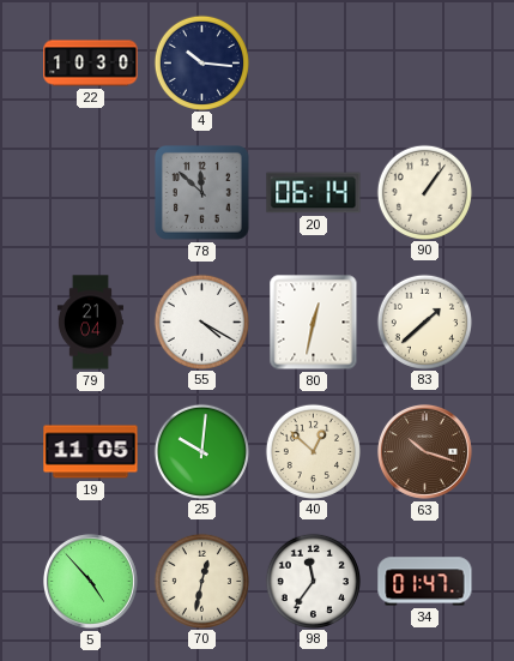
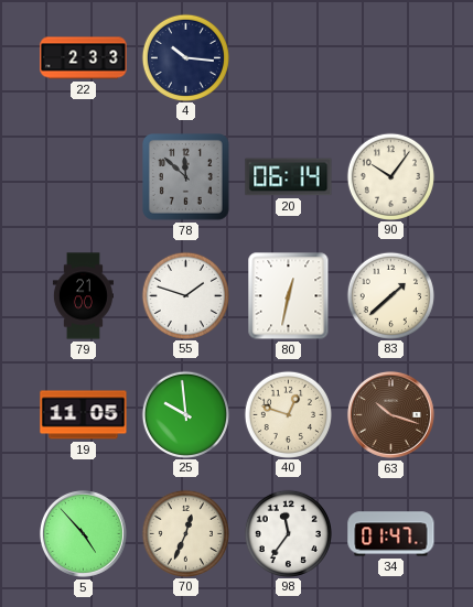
22: 10:30 -> 2:33
90: 1:06 -> 10:06
79: 21:04 -> 21:00
55: 4:20 -> 1:48
25: 10:01 -> 9:59
40: 12:52 -> 12:48
70: 12:32 -> 12:34
